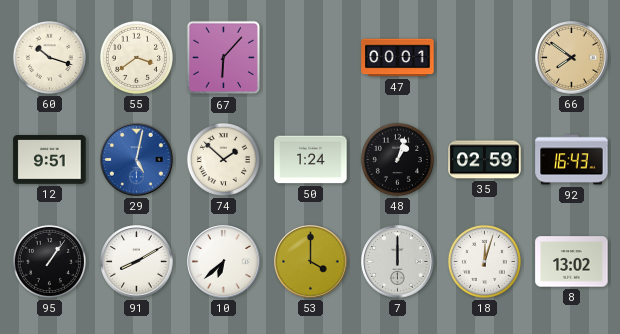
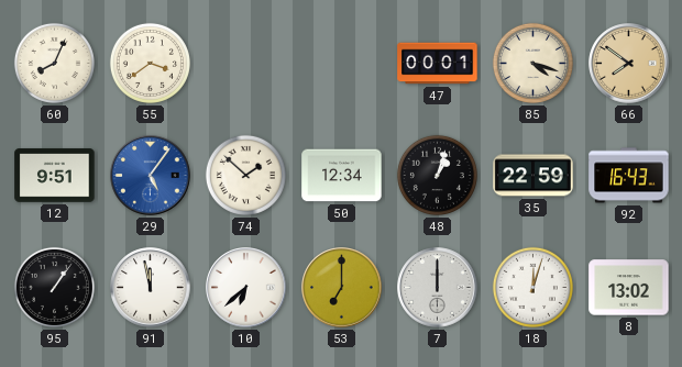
60: 10:18 -> 8:04
67: 6:07 -> none
85: none -> 4:18
29: 5:02 -> 5:06
50: 1:24 -> 12:34
35: 02:59 -> 22:59
91: 8:10 -> 11:58
53: 4:00 -> 7:00
